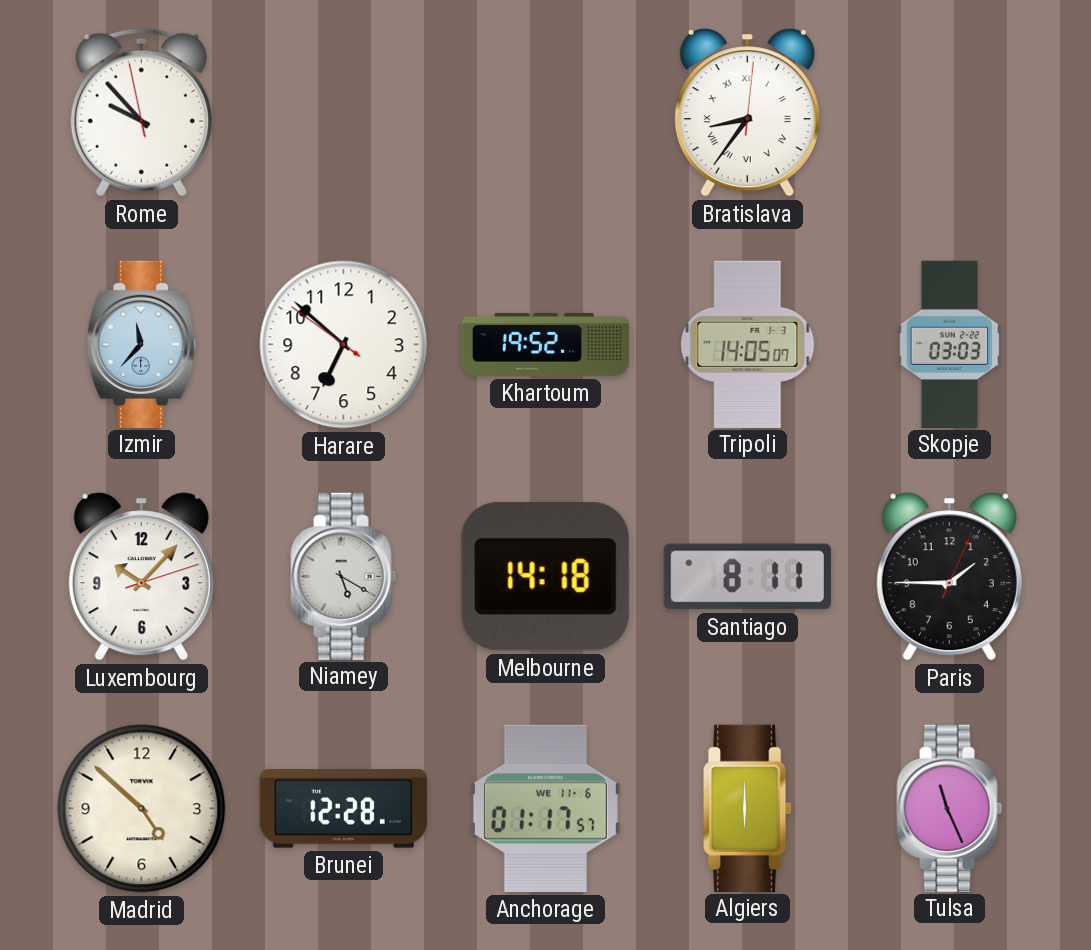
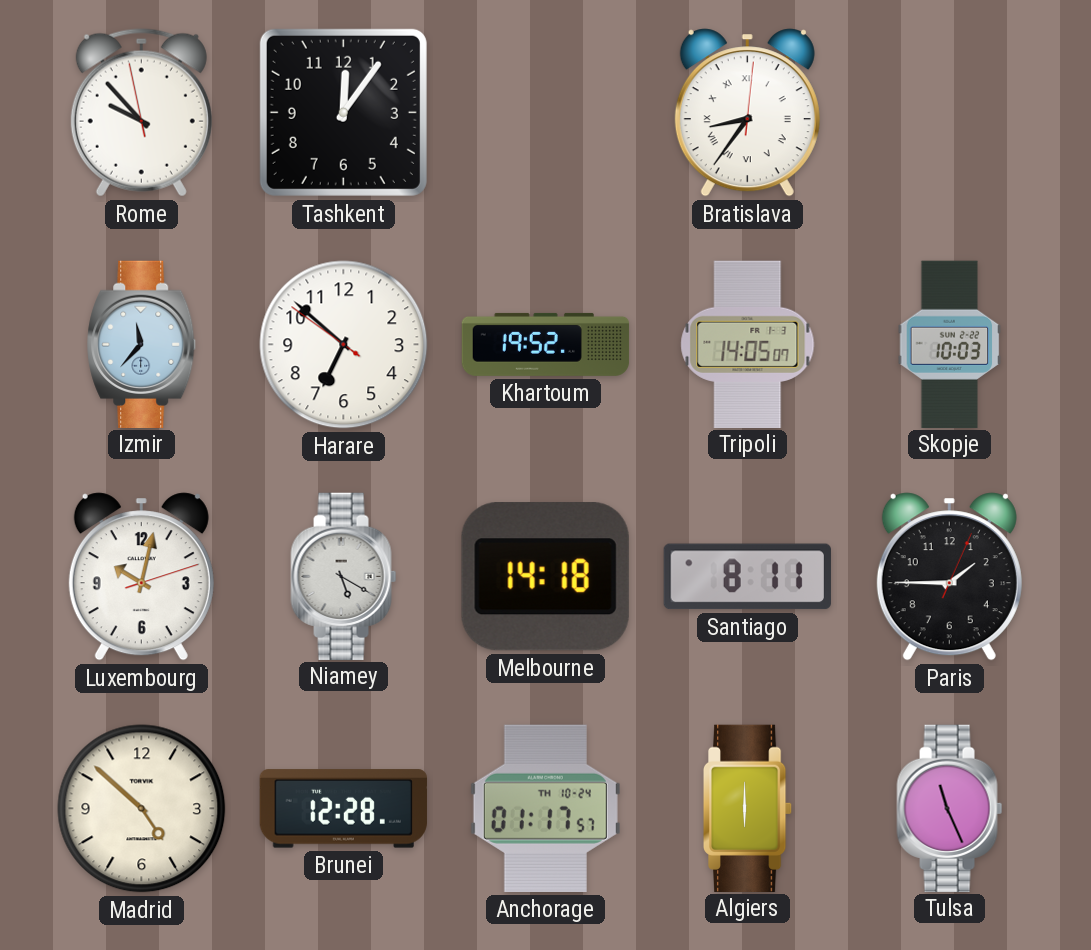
Tashkent: none -> 12:06
Skopje: 03:03 -> 10:03
Luxembourg: 10:07 -> 10:02
Anchorage date: WE 11-6 -> TH 10-24
